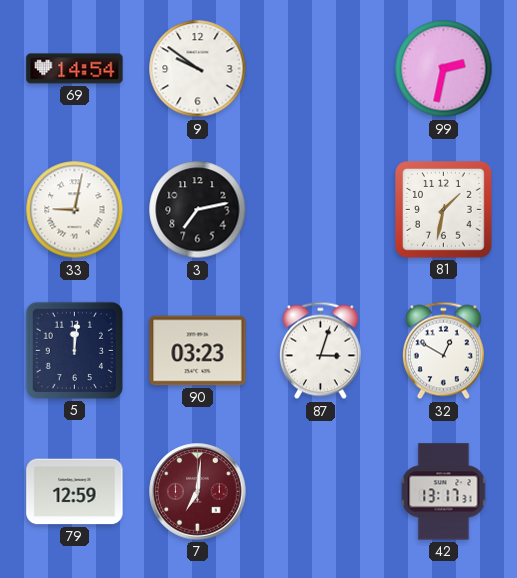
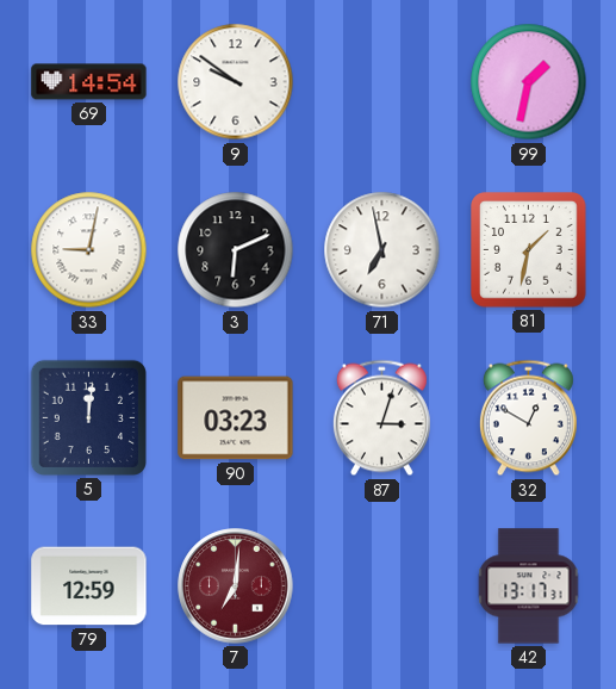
99: 2:32 -> 1:32
3: 7:13 -> 6:11
71: none -> 6:58
